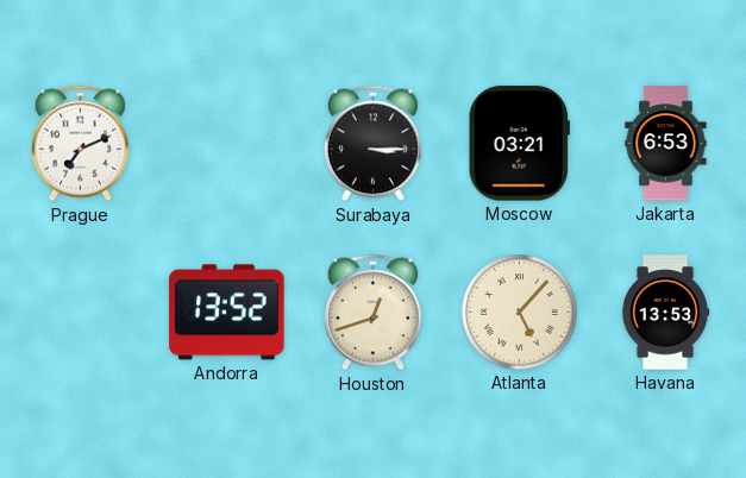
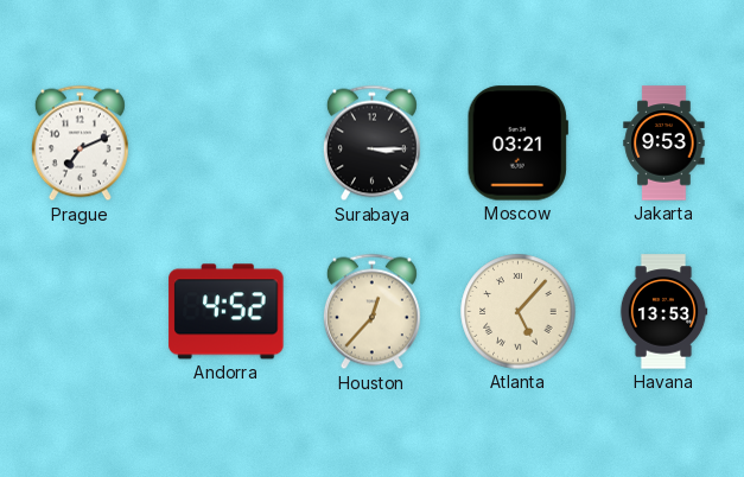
Jakarta: 6:53 -> 9:53
Andorra: 13:52 -> 4:52
Houston: 12:42 -> 12:37
